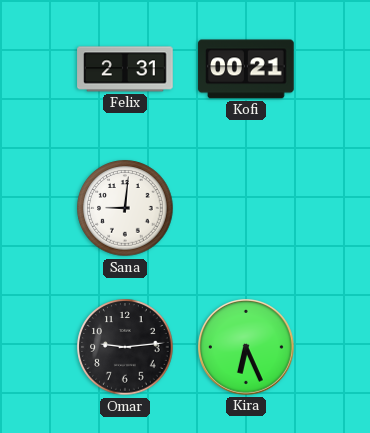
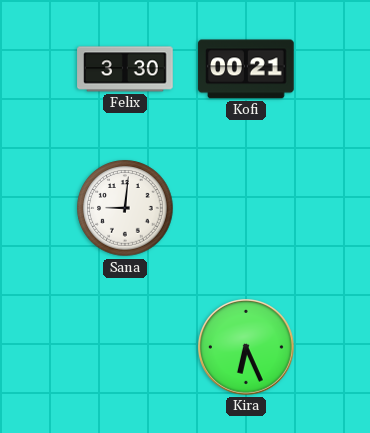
Felix: 2:31 -> 3:30
Omar: 9:14 -> none
